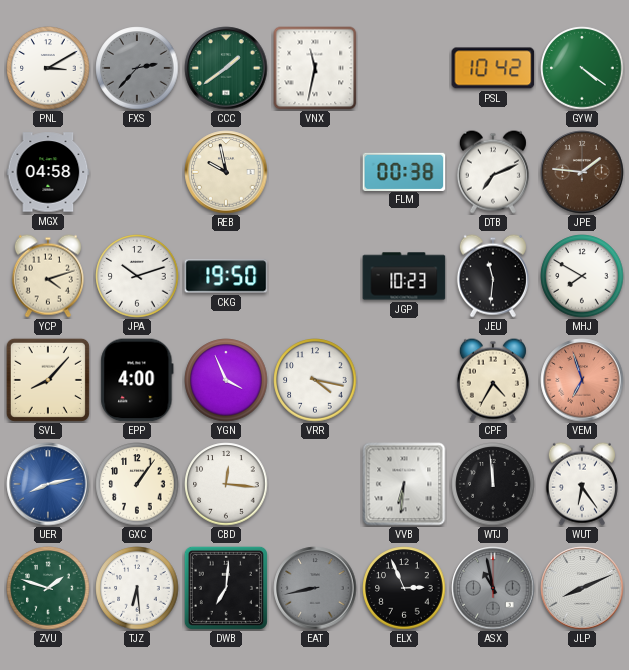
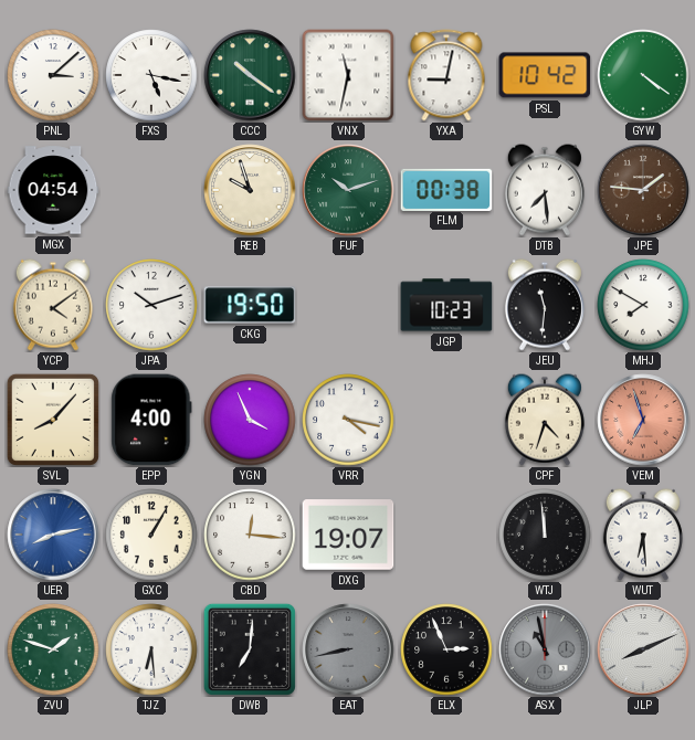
PNL: 3:10 -> 3:08
FXS: 2:37 -> 5:17
FXS dial: grey -> white
CCC: 1:39 -> 10:21
YXA: none -> 9:02
MGX: 04:58 -> 04:54
REB: 9:58 -> 9:57
FUF: none -> 10:12
DTB: 7:11 -> 7:29
YCP: 4:12 -> 4:09
CPF: 4:35 -> 4:33
GXC: 1:06 -> 1:05
DXG: none -> 19:07
VVB: 6:31 -> none
WUT: 6:24 -> 6:29
